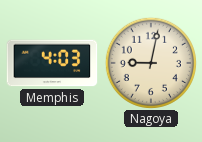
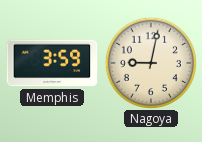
Memphis: 4:03 -> 3:59
